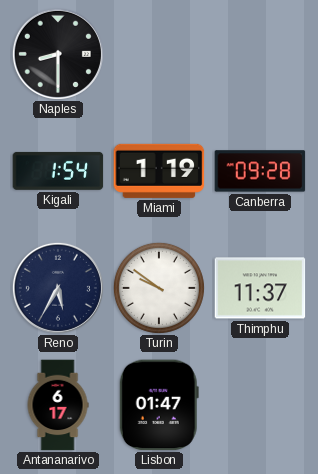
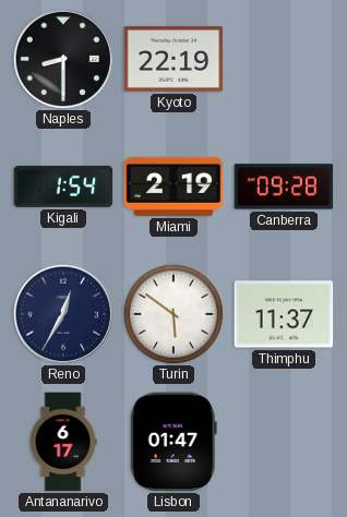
Kyoto: none -> 22:19
Miami: 1:19 -> 2:19
Reno: 5:35 -> 12:35
Turin: 9:51 -> 5:51
